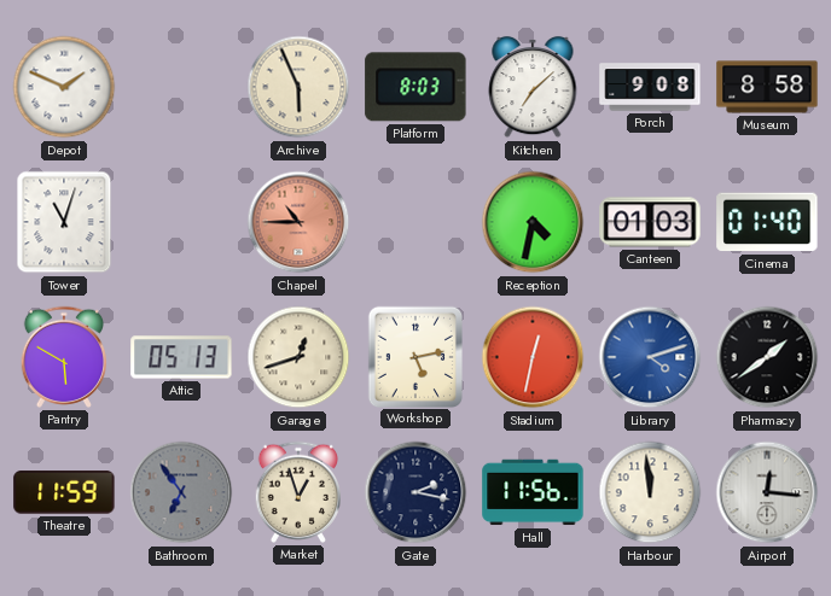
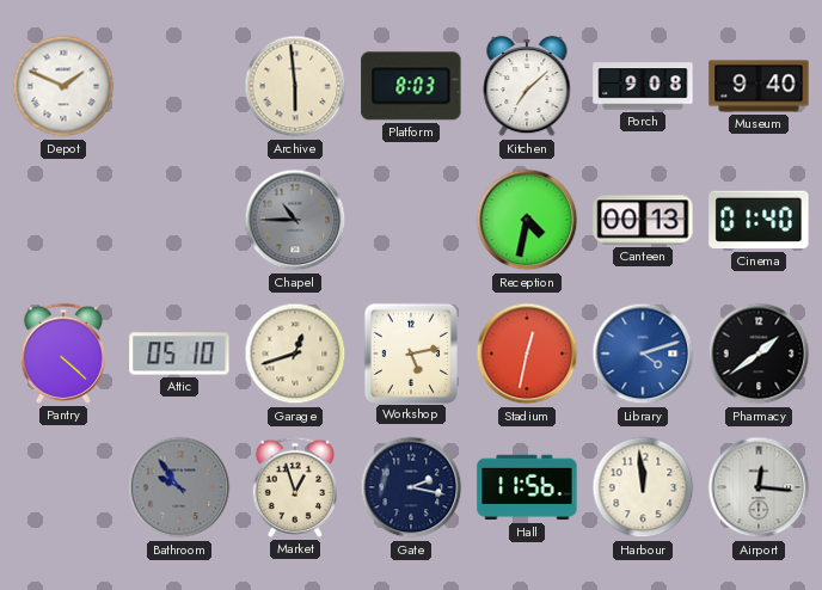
Archive: 5:56 -> 5:59
Museum: 8:58 -> 9:40
Tower: 11:03 -> none
Chapel dial: salmon -> grey
Canteen: 01:03 -> 00:13
Pantry: 5:50 -> 4:22
Attic: 05:13 -> 05:10
Theatre: 11:59 -> none
Bathroom: 6:54 -> 9:54
